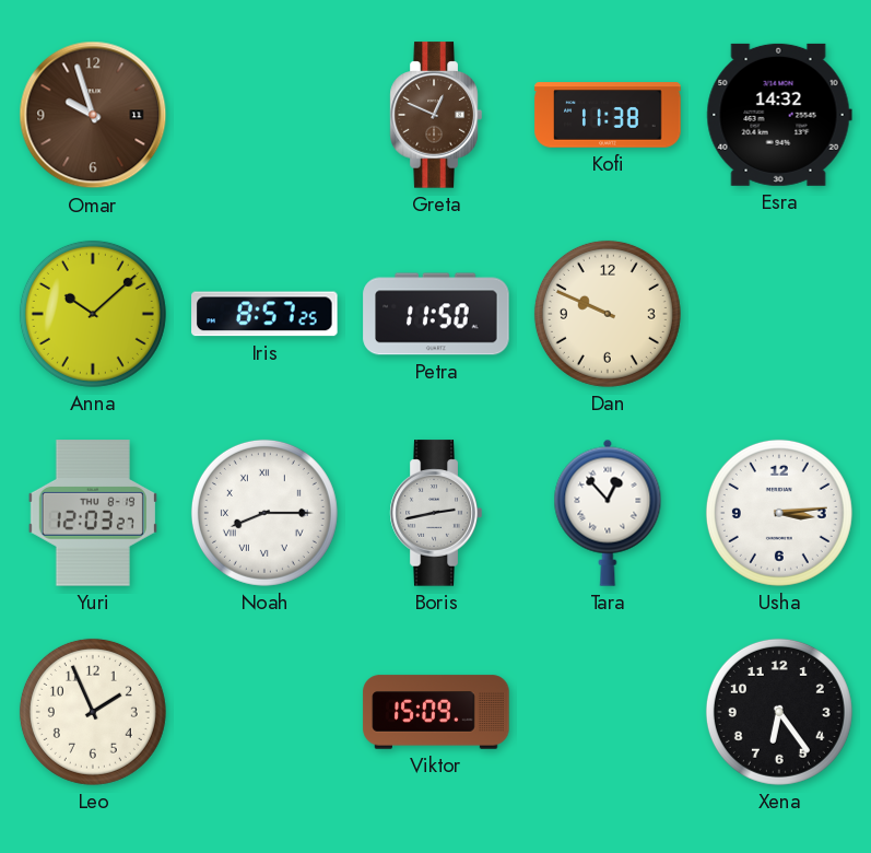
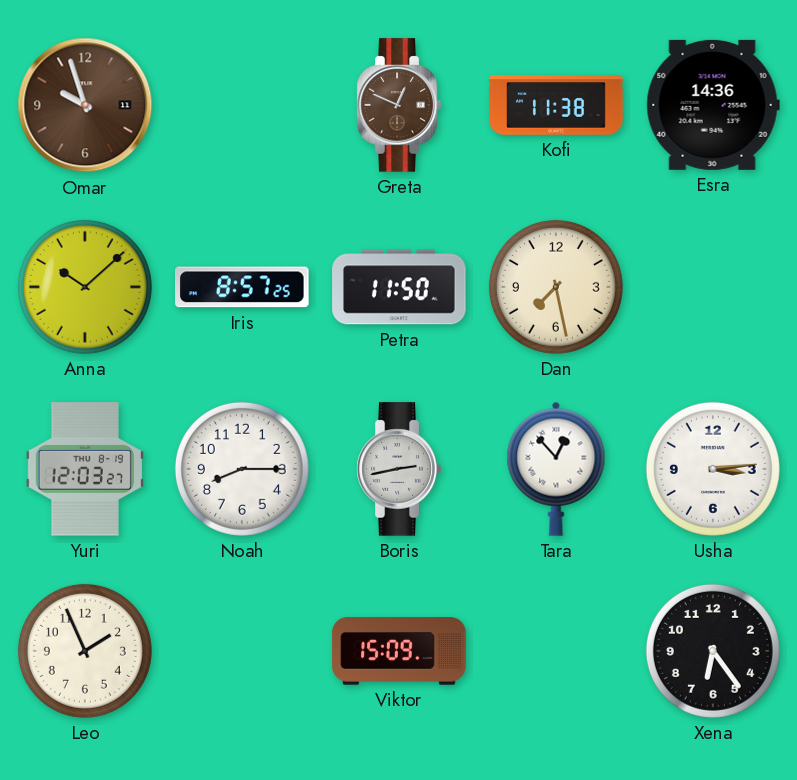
Esra: 14:32 -> 14:36
Dan: 9:49 -> 7:28
Noah numerals: Roman -> Arabic
